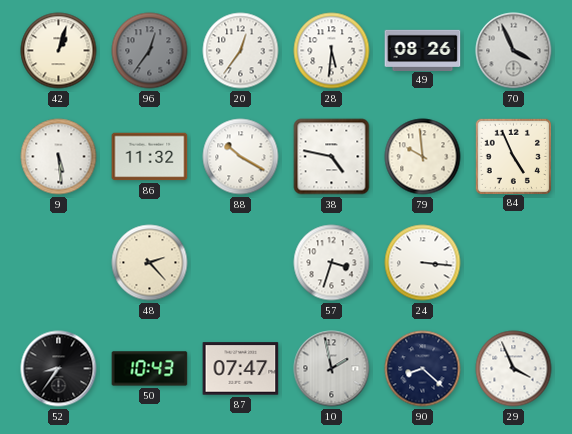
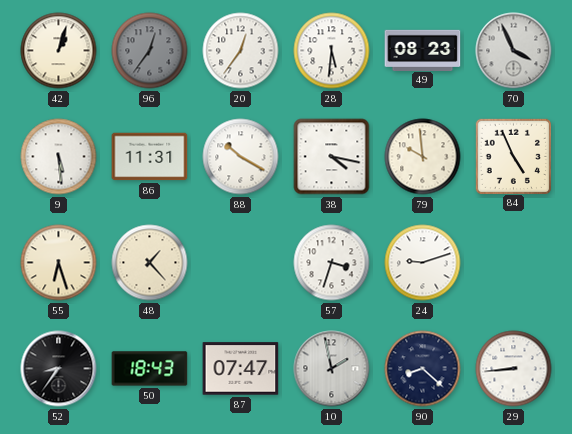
49: 08:26 -> 08:23
86: 11:32 -> 11:31
38: 4:47 -> 4:17
55: none -> 6:27
48: 2:23 -> 1:23
24: 3:16 -> 9:12
50: 10:43 -> 18:43
29: 3:56 -> 8:44
